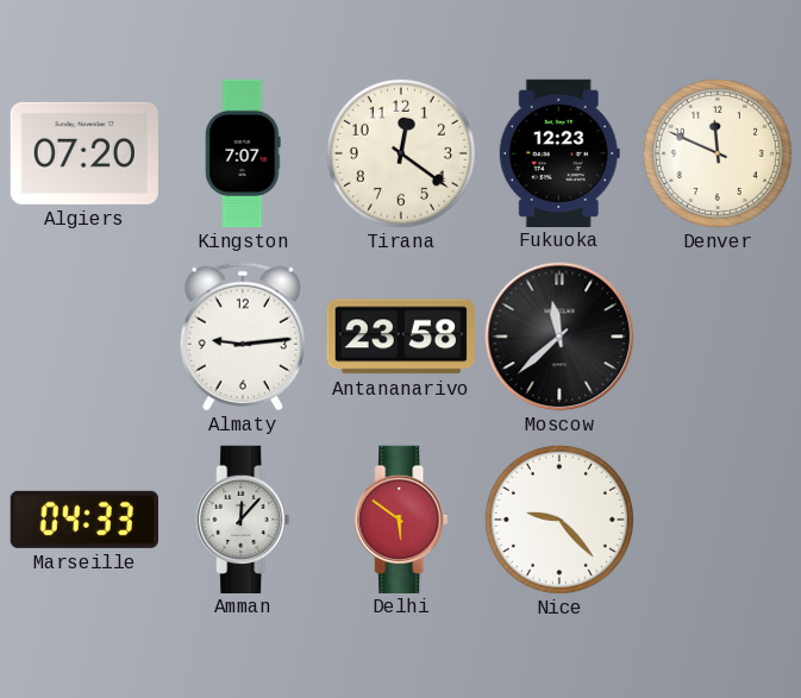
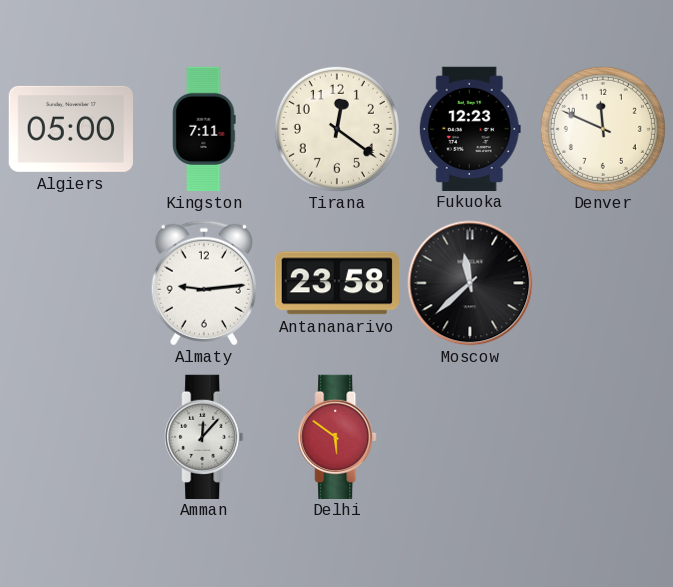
Algiers: 07:20 -> 05:00
Kingston: 7:07 -> 7:11
Marseille: 04:33 -> none
Nice: 9:23 -> none
